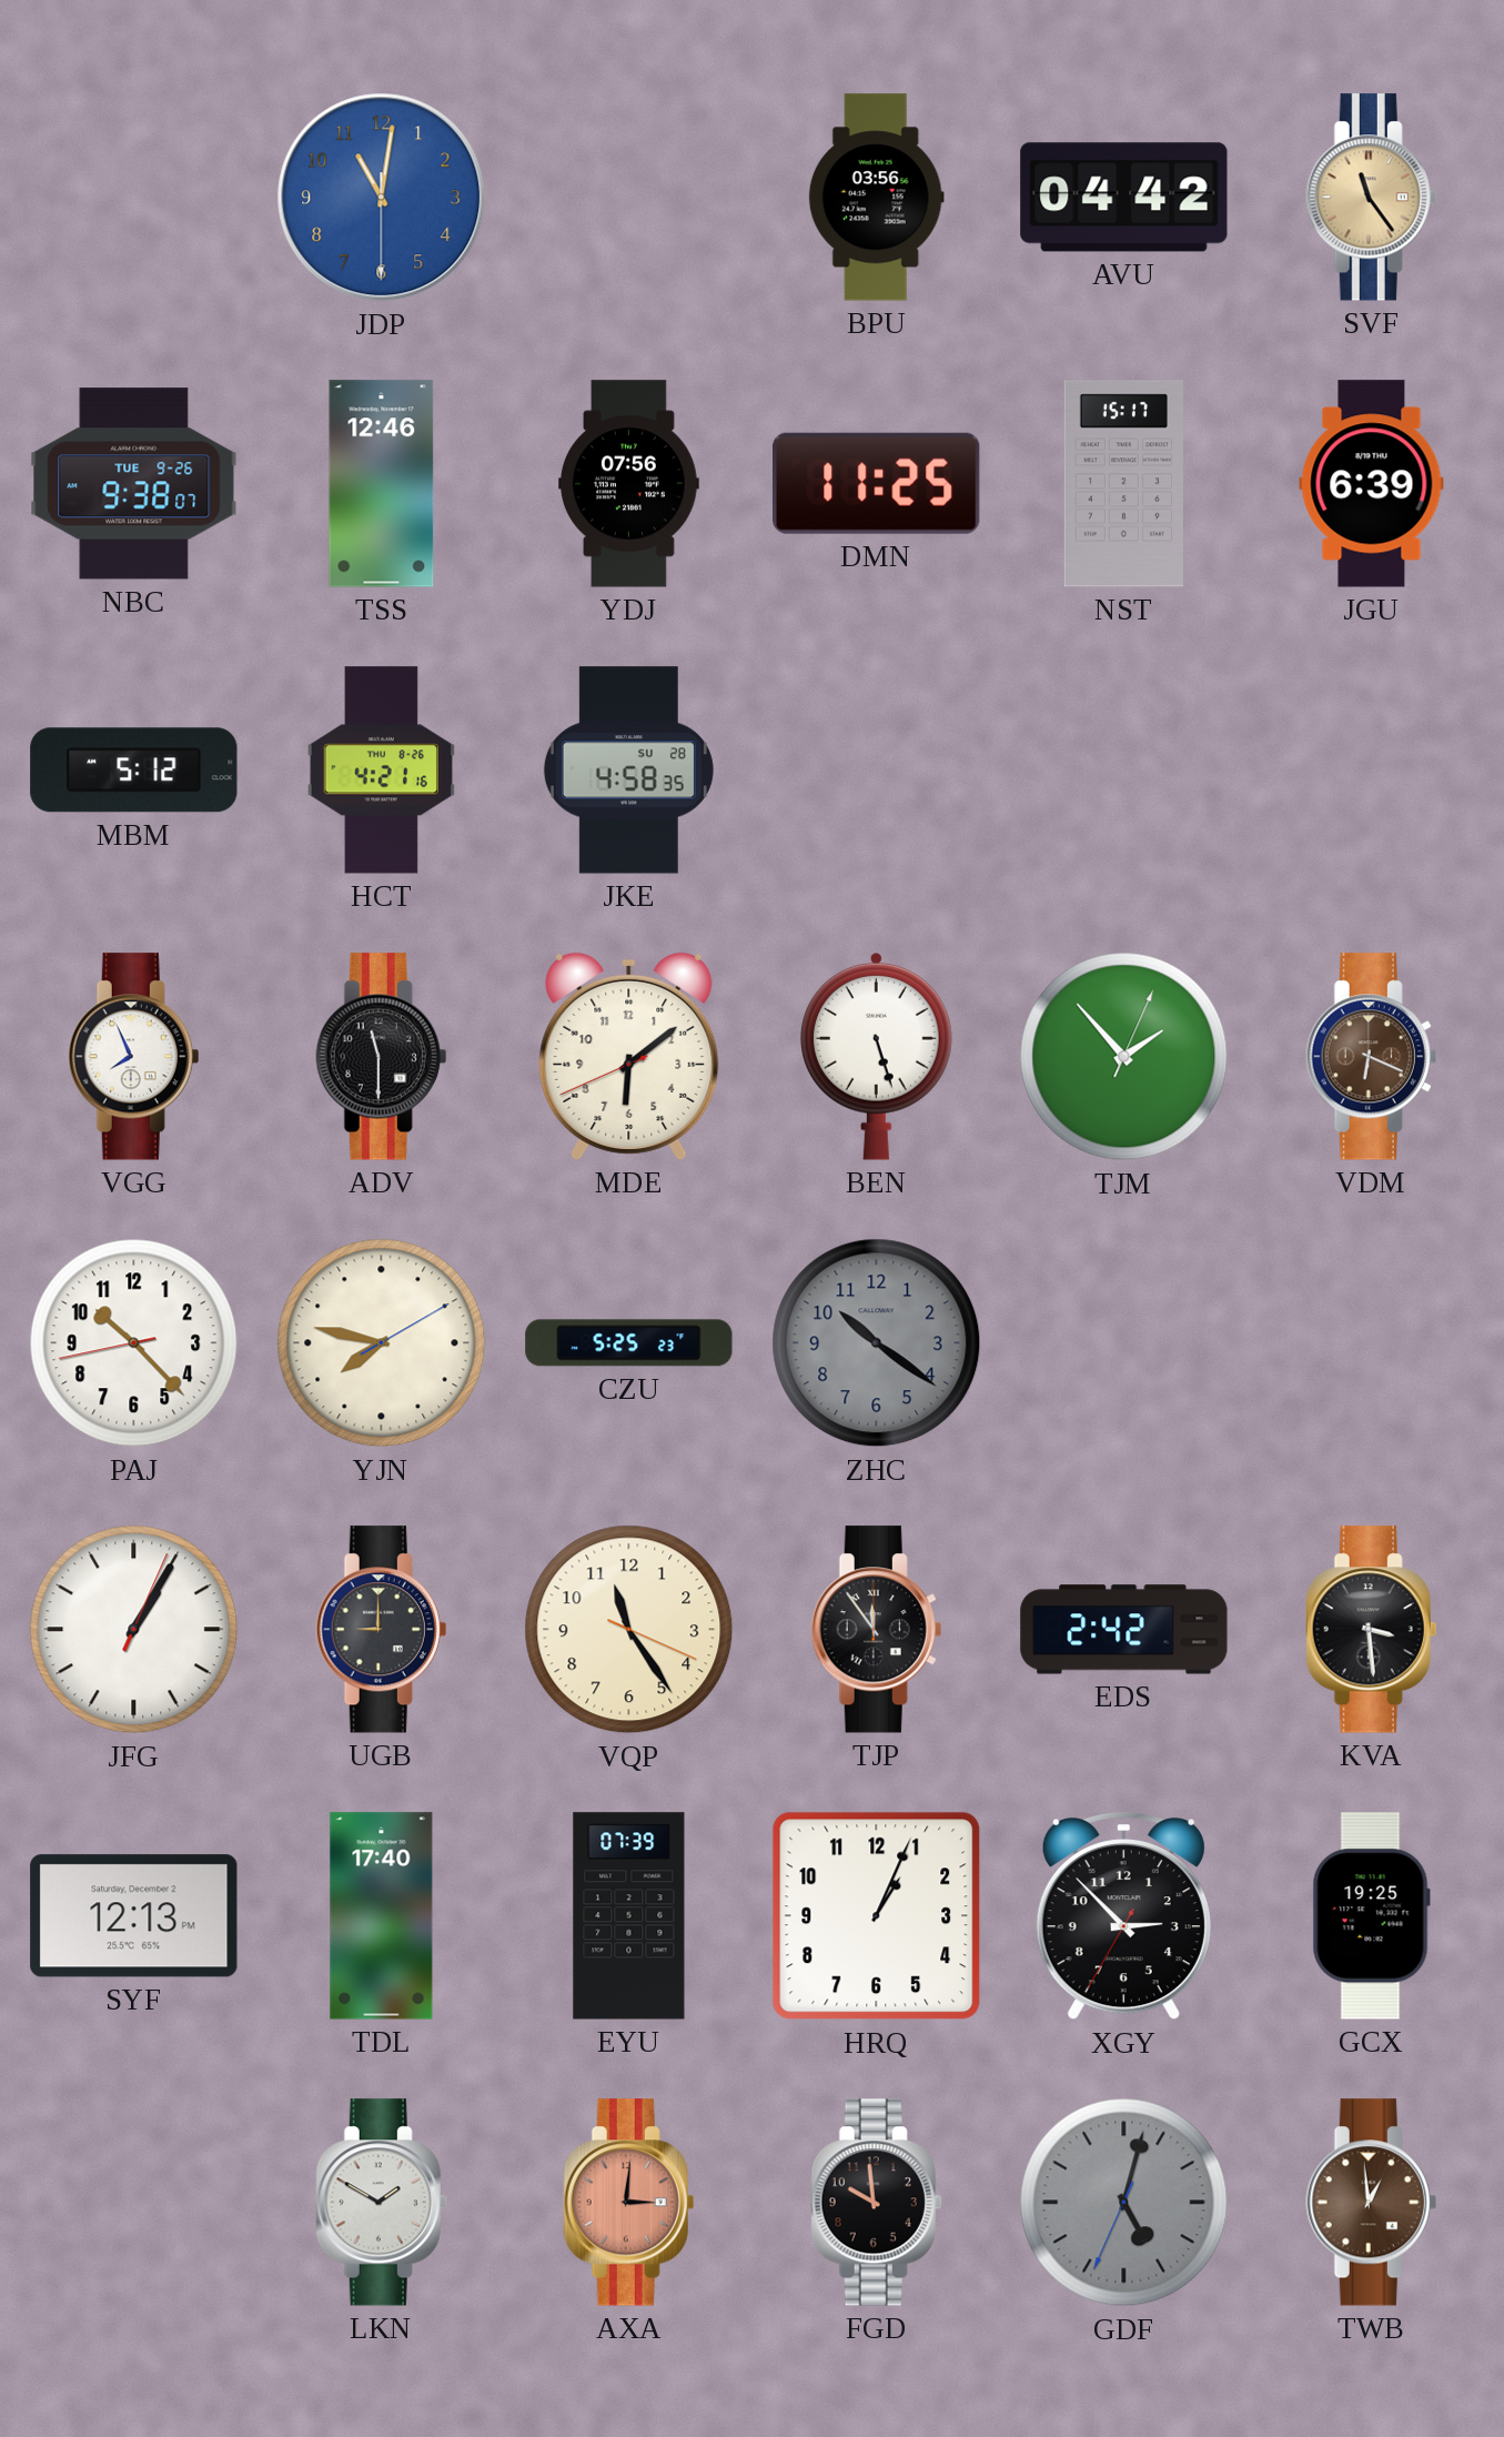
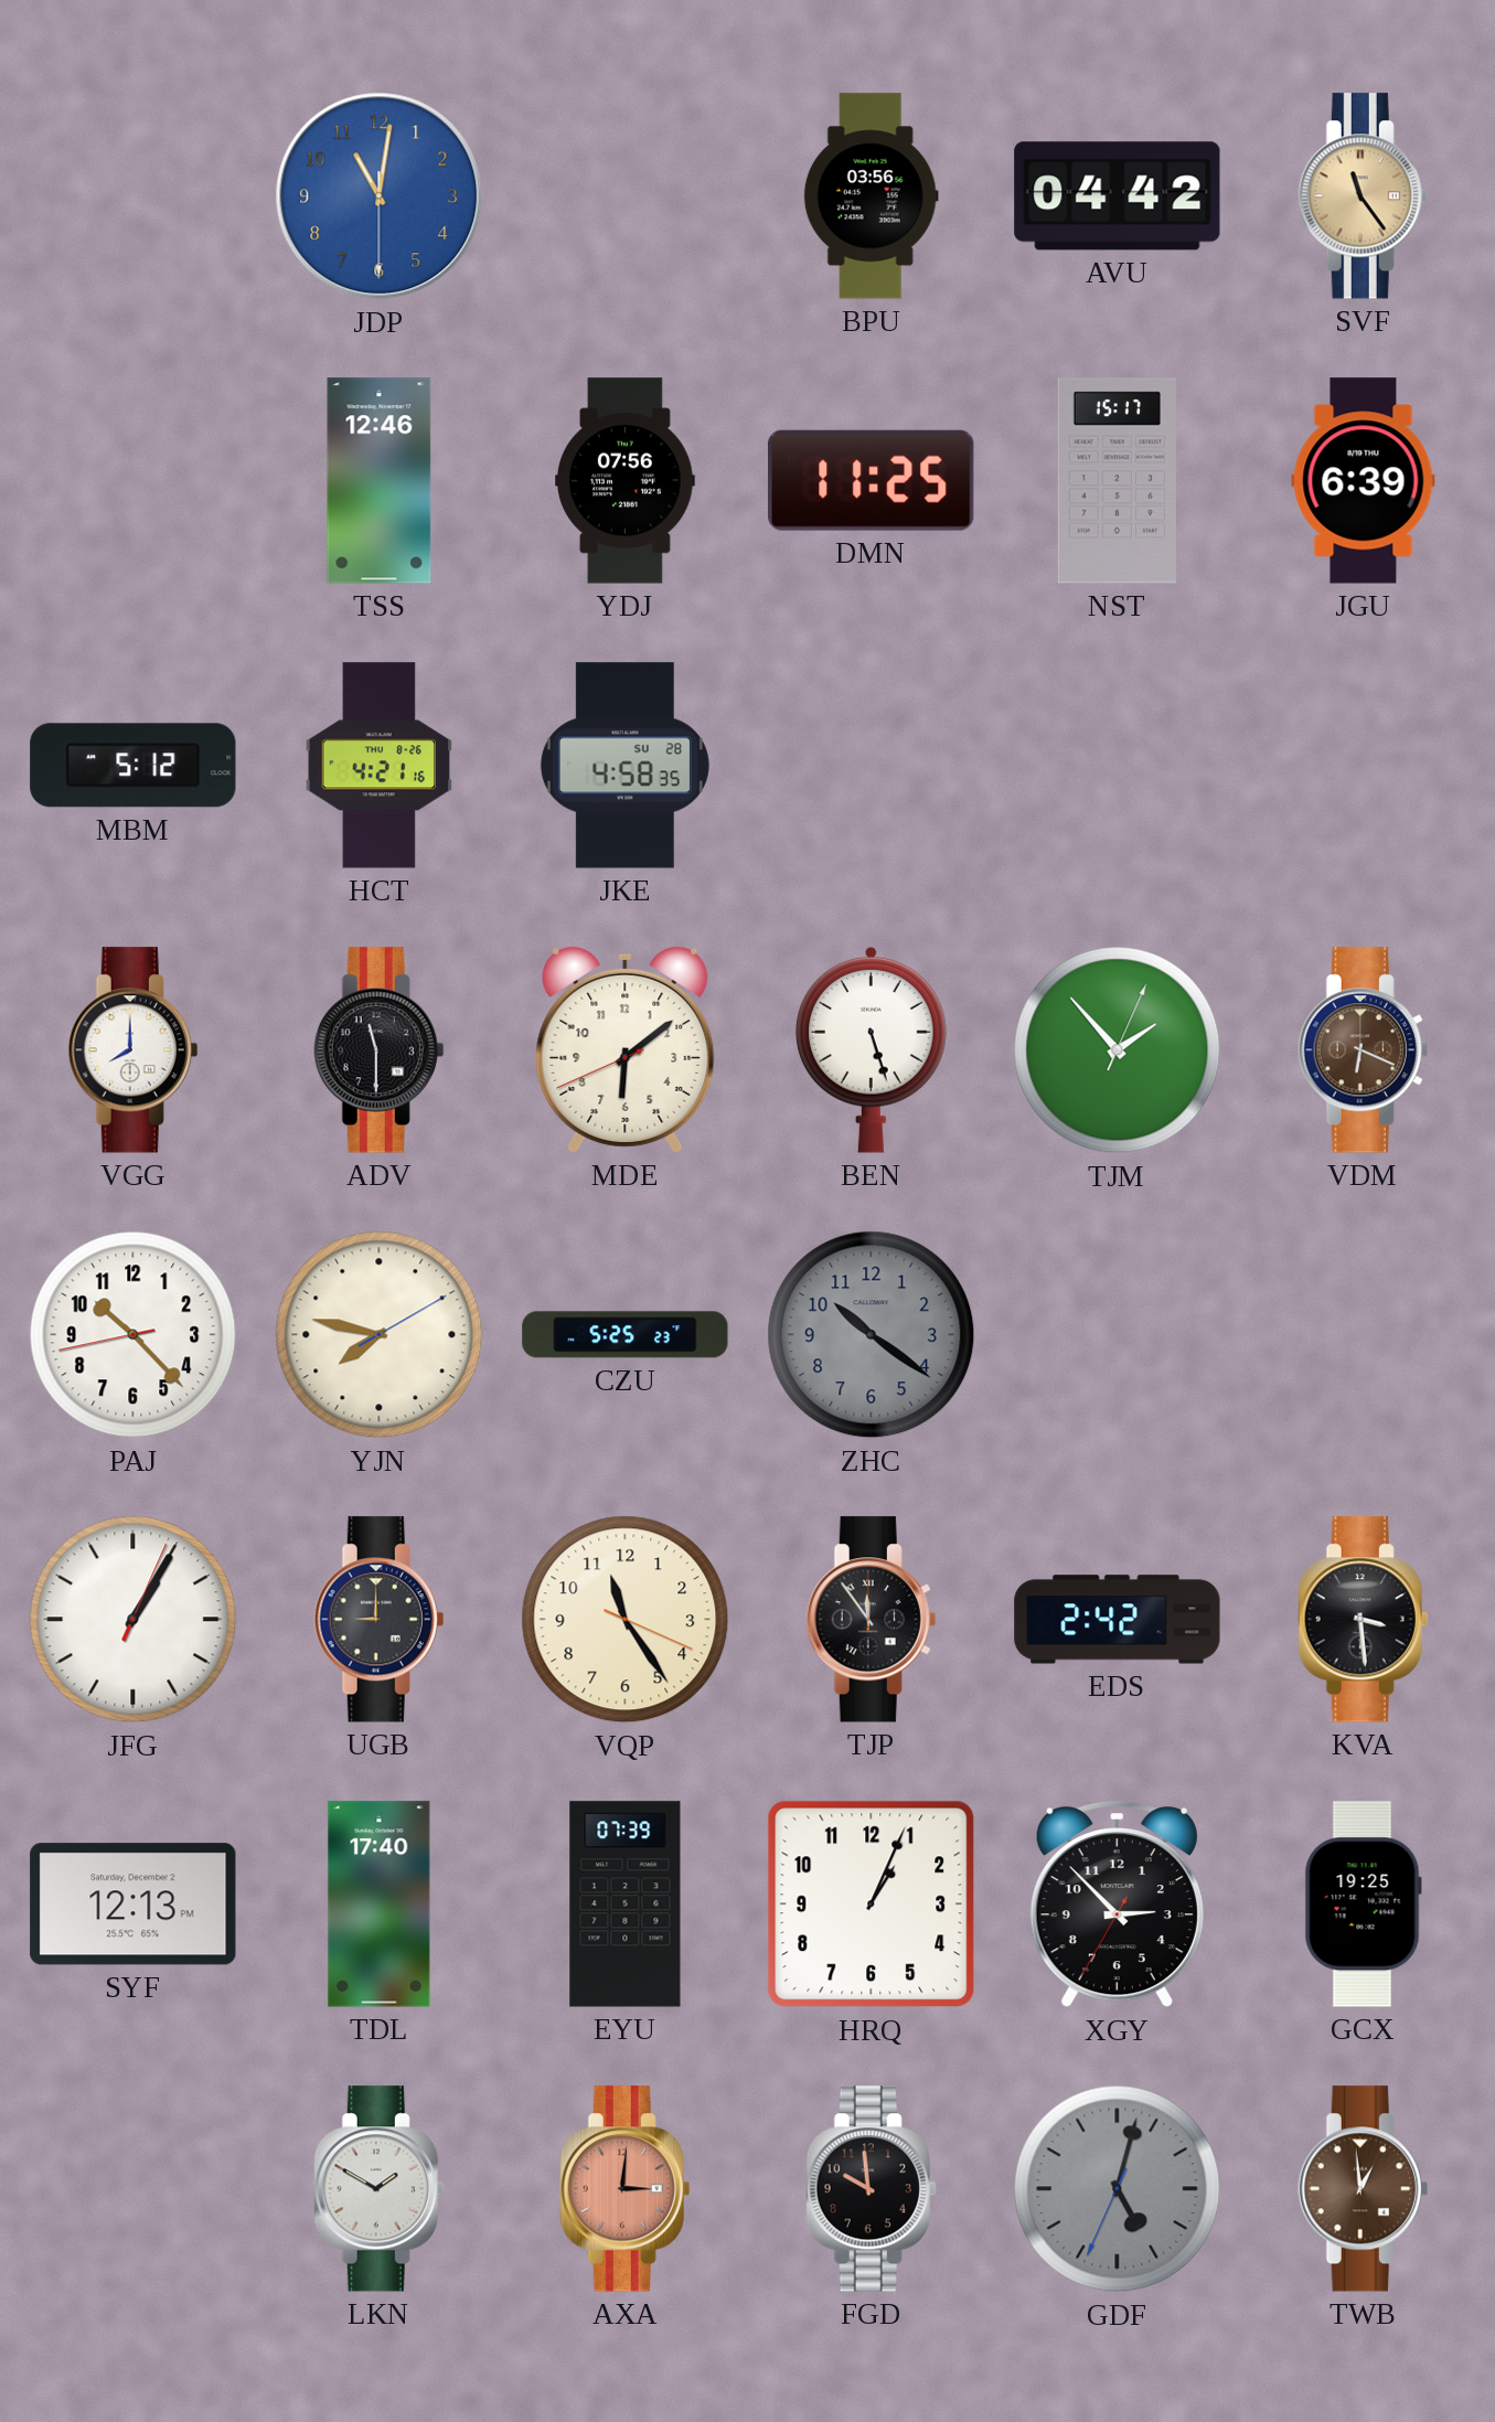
NBC: 9:38 -> none
VGG: 7:56 -> 8:00
